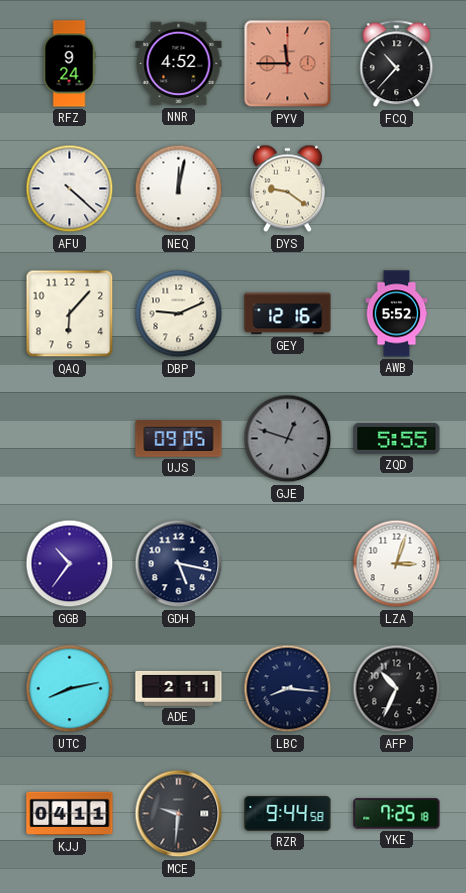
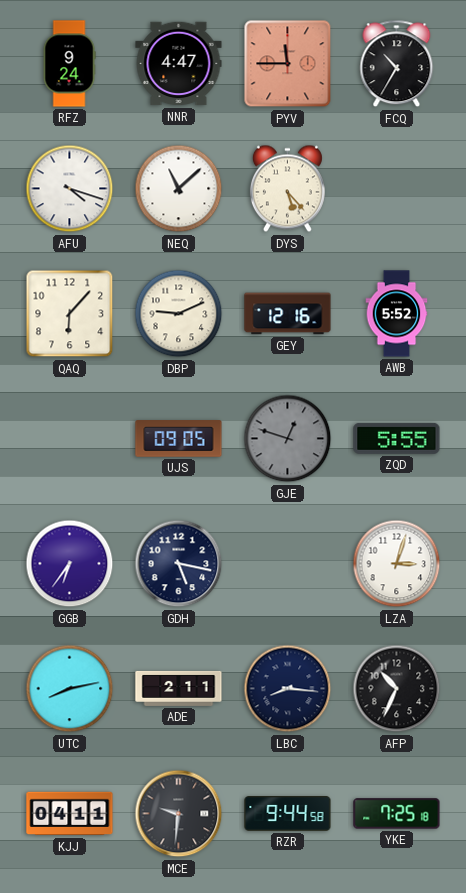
NNR: 4:52 -> 4:47
FCQ: 10:37 -> 10:35
AFU: 4:22 -> 4:18
NEQ: 12:02 -> 11:08
DYS: 9:21 -> 5:23
GGB: 10:36 -> 6:36
